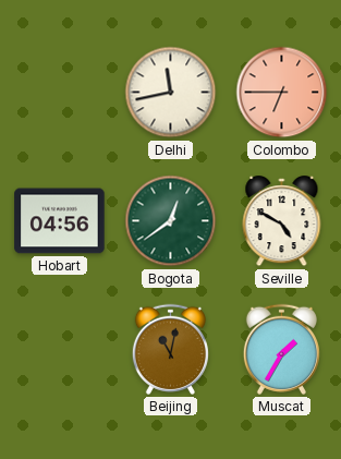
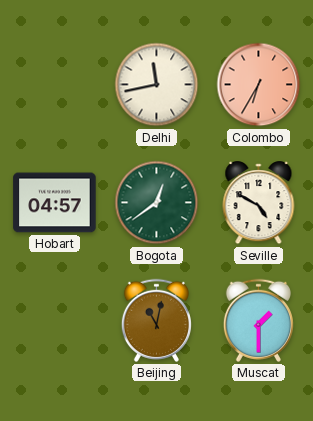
Colombo: 6:45 -> 6:35
Hobart: 04:56 -> 04:57
Muscat: 1:35 -> 1:30
